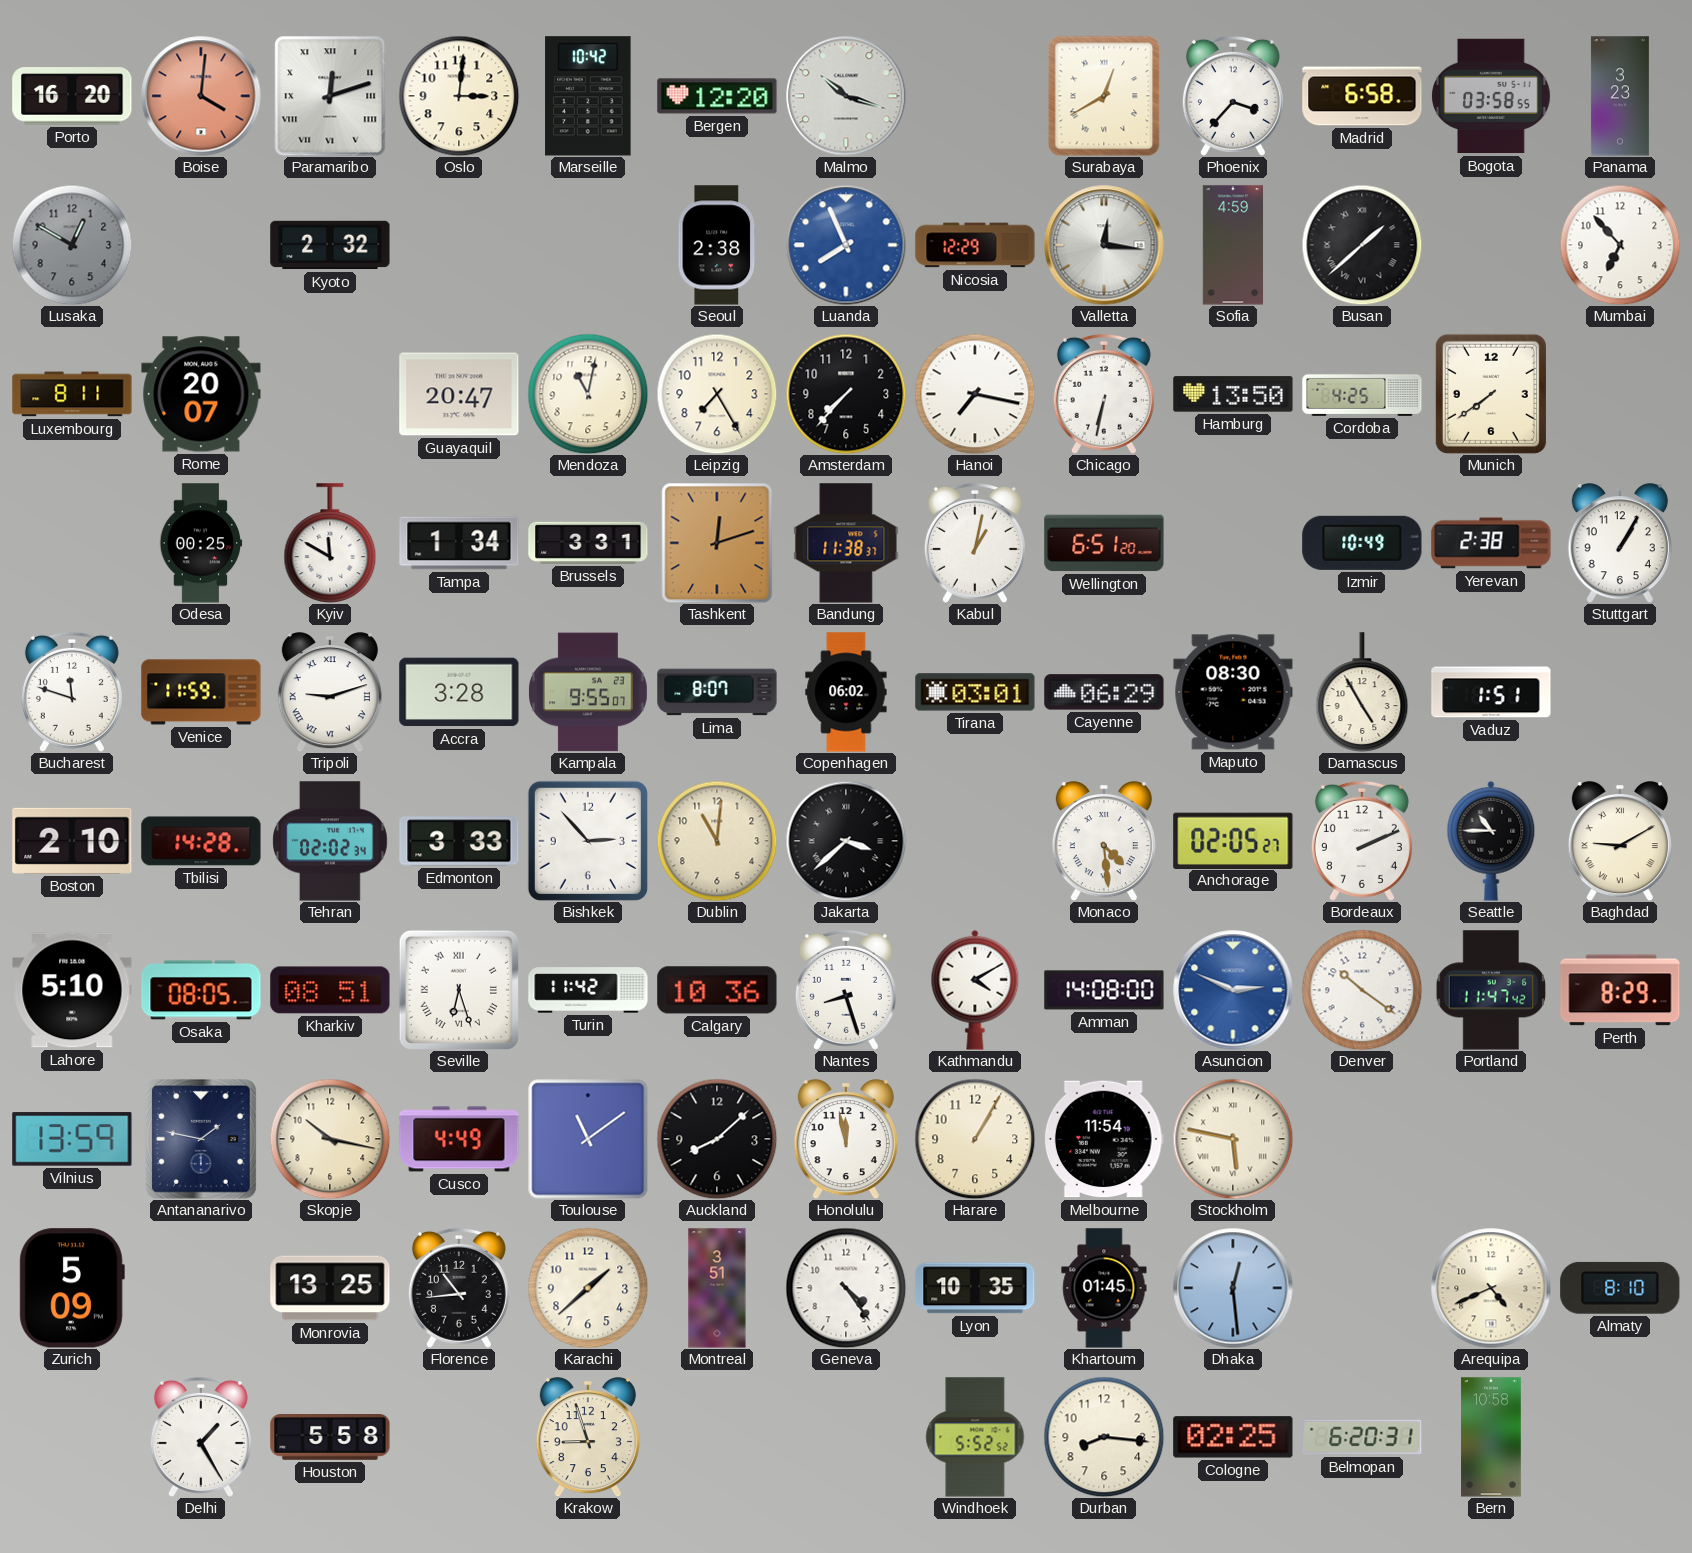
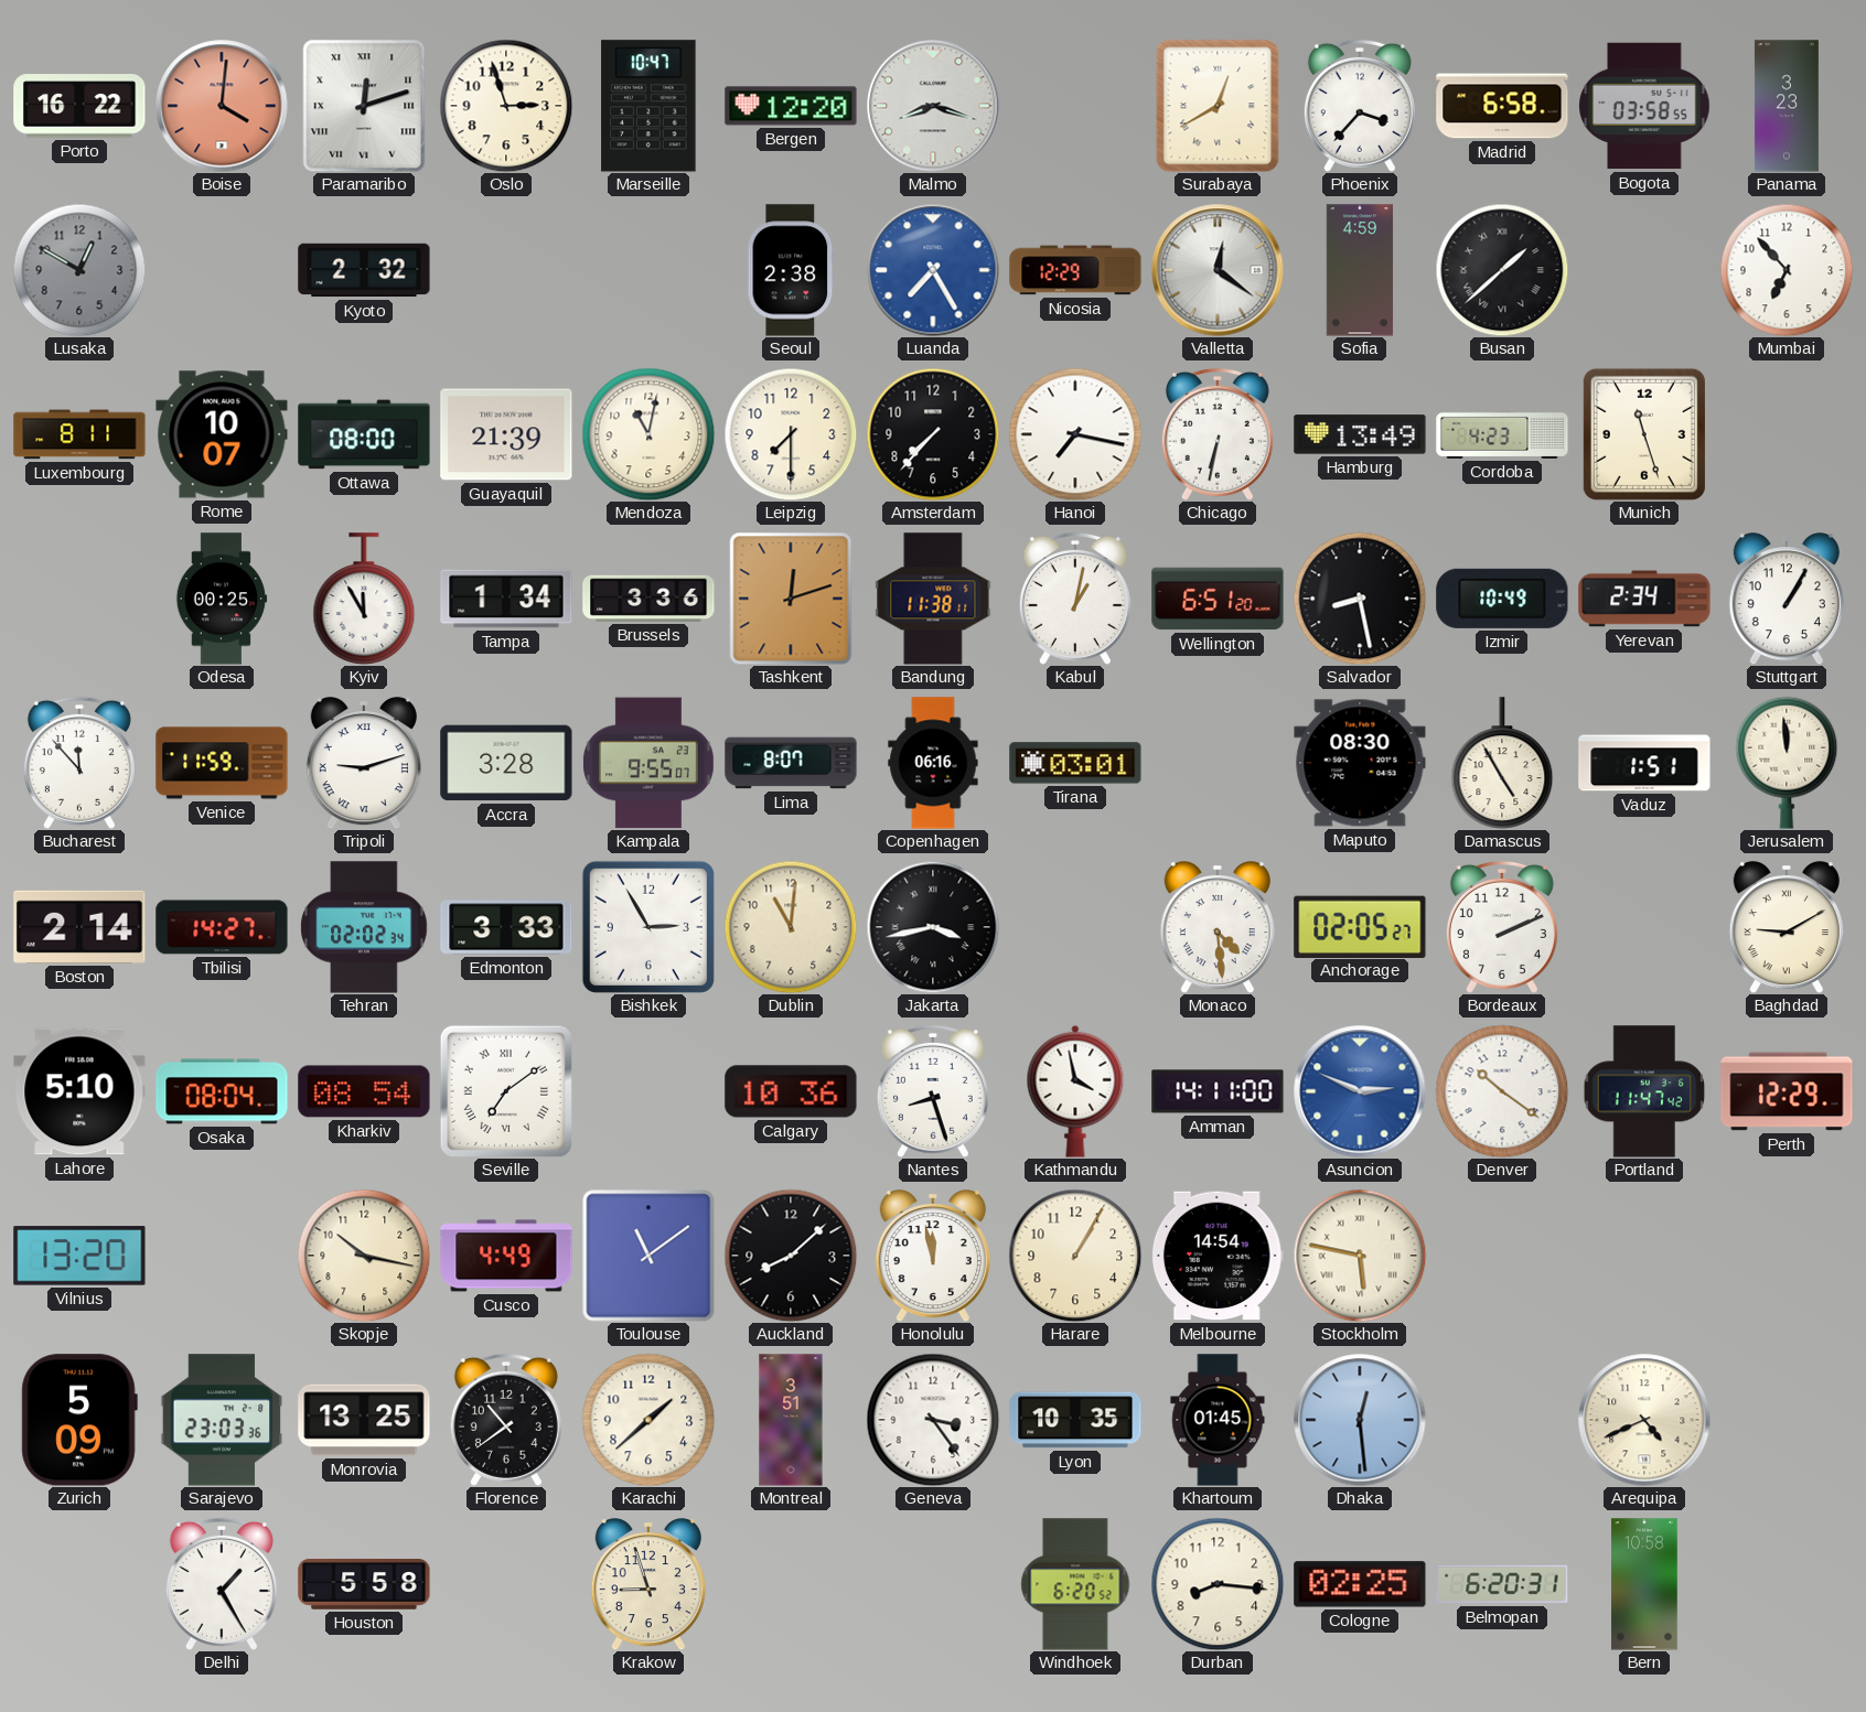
Porto: 16:20 -> 16:22
Oslo: 3:01 -> 2:57
Marseille: 10:42 -> 10:47
Malmo: 10:18 -> 8:18
Luanda: 7:56 -> 7:25
Valletta: 12:16 -> 12:21
Rome: 20:07 -> 10:07
Ottawa: none -> 08:00
Guayaquil: 20:47 -> 21:39
Leipzig: 7:25 -> 7:30
Hamburg: 13:50 -> 13:49
Cordoba: 4:25 -> 4:23
Munich: 7:39 -> 11:27
Kyiv: 11:50 -> 11:55
Brussels: 3:31 -> 3:36
Bandung: 11:38:37 -> 11:38:11
Salvador: none -> 8:28
Yerevan: 2:38 -> 2:34
Bucharest: 11:48 -> 11:53
Copenhagen: 06:02 -> 06:16
Cayenne: 06:29 -> none
Jerusalem: none -> 11:59
Boston: 2:10 -> 2:14
Tbilisi: 14:28 -> 14:27
Bishkek: 2:53 -> 2:55
Jakarta: 3:38 -> 3:43
Seattle: 10:45 -> none
Osaka: 08:05 -> 08:04
Kharkiv: 08:51 -> 08:54
Seville: 6:27 -> 7:09
Turin: 11:42 -> none
Kathmandu: 4:10 -> 3:58
Amman: 14:08 -> 14:11
Perth: 8:29 -> 12:29
Vilnius: 13:59 -> 13:20
Antananarivo: 1:47 -> none
Melbourne: 11:54 -> 14:54
Sarajevo: none -> 23:03
Florence: 10:44 -> 10:39
Geneva: 4:24 -> 3:24
Almaty: 8:10 -> none
Windhoek: 5:52 -> 6:20
